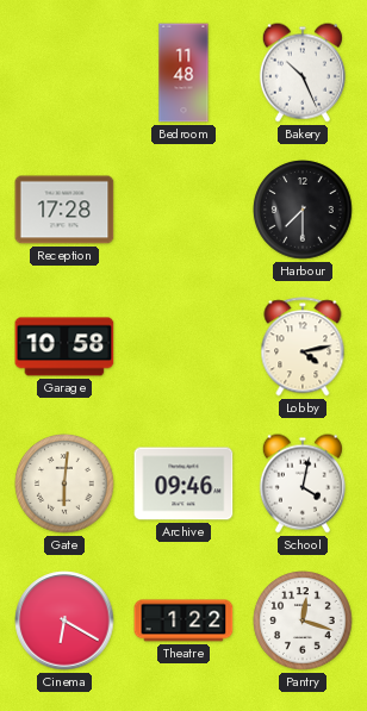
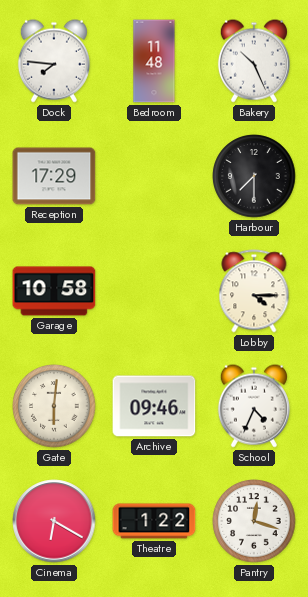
Dock: none -> 7:46
Reception: 17:28 -> 17:29
Lobby: 4:13 -> 4:15
School: 4:02 -> 4:34
